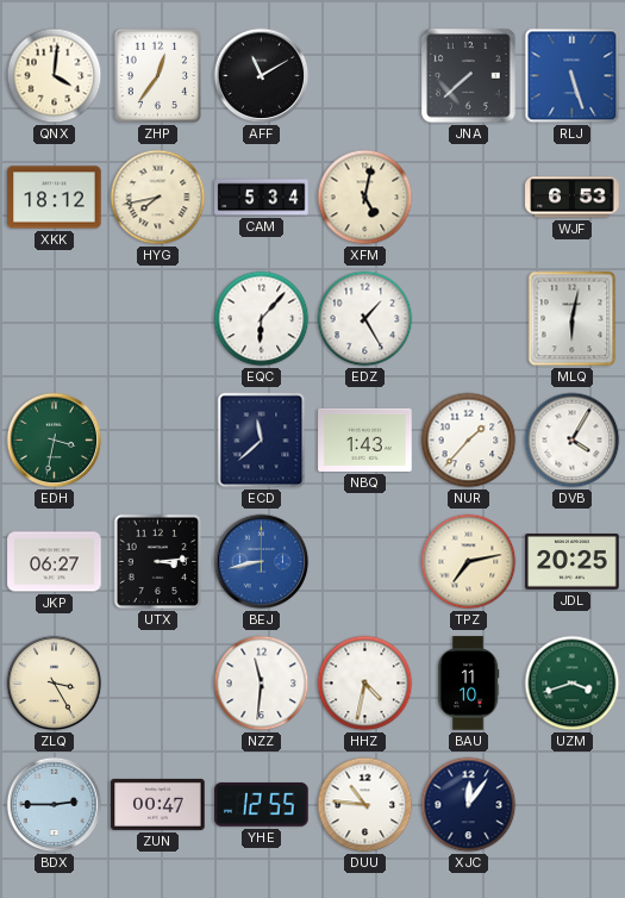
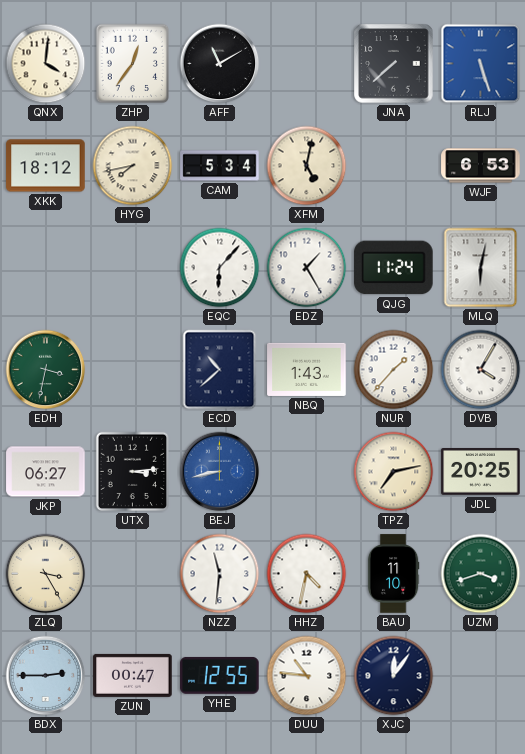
QJG: none -> 11:24
ECD: 11:38 -> 10:38
